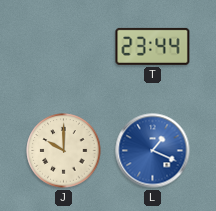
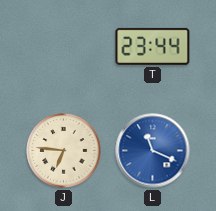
J: 10:00 -> 6:46
L: 1:19 -> 11:19
